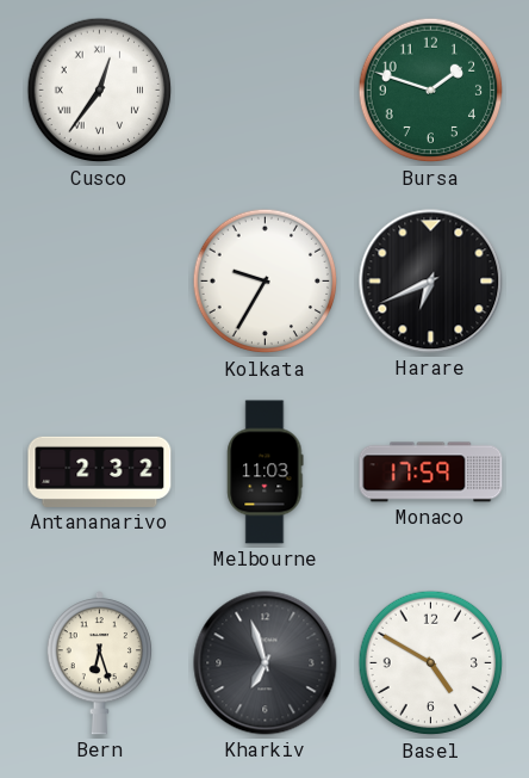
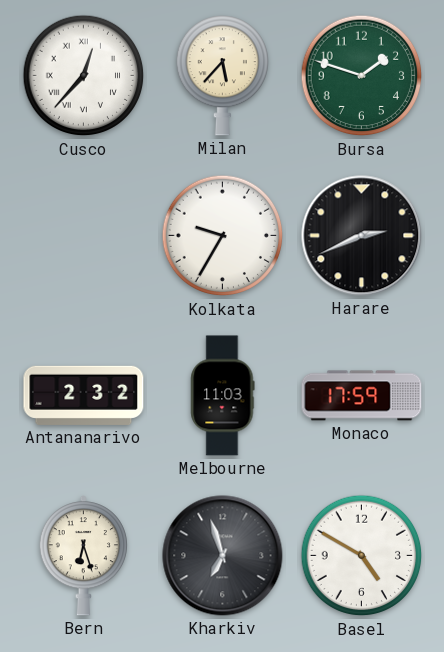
Cusco: 12:36 -> 12:37
Milan: none -> 5:37
Harare: 6:41 -> 2:41
